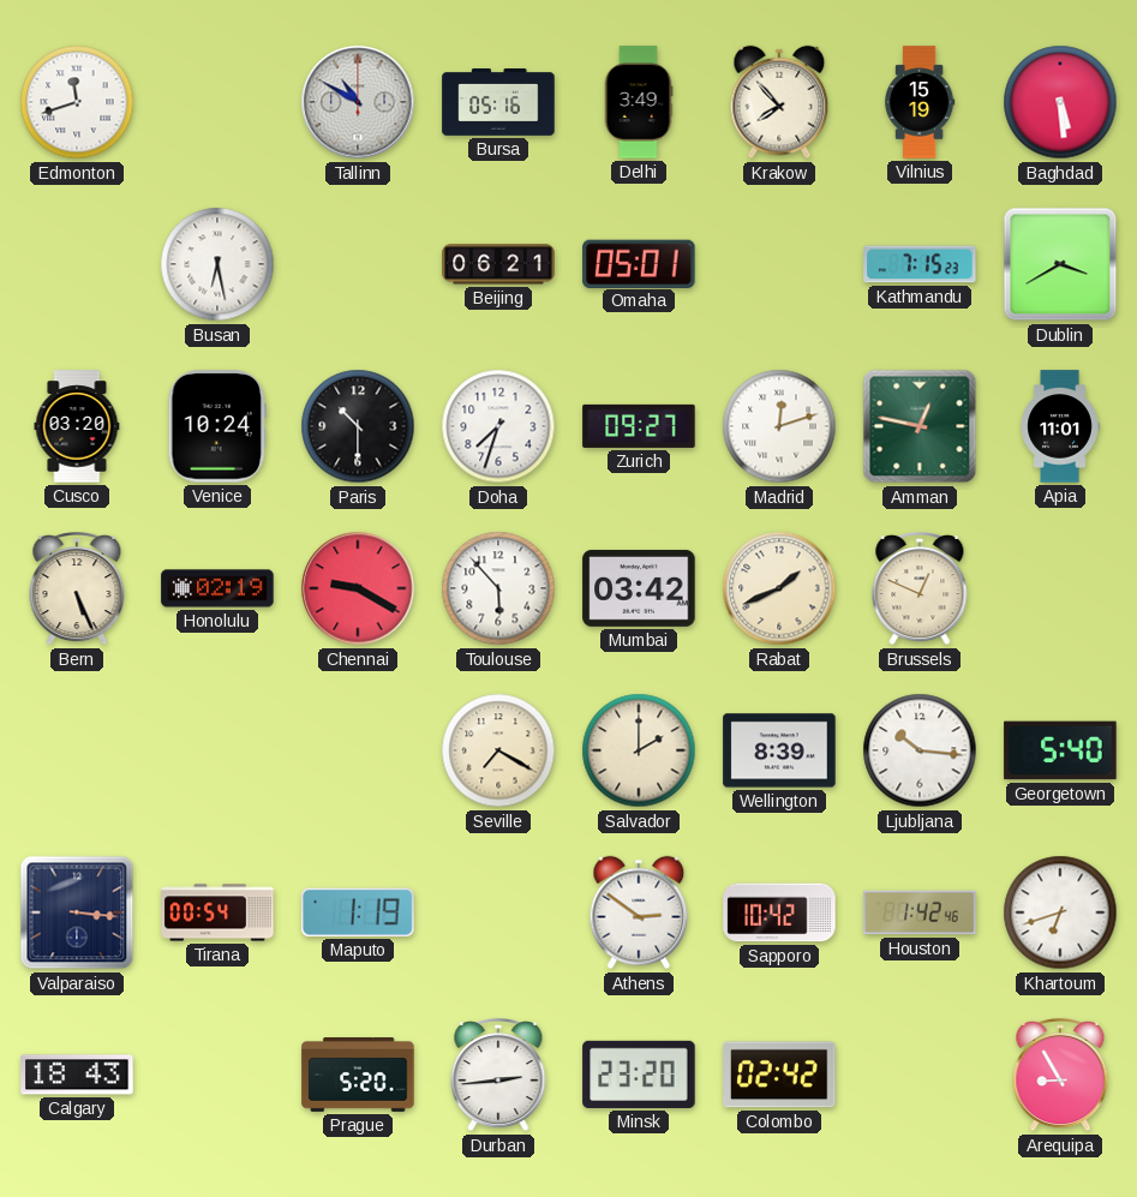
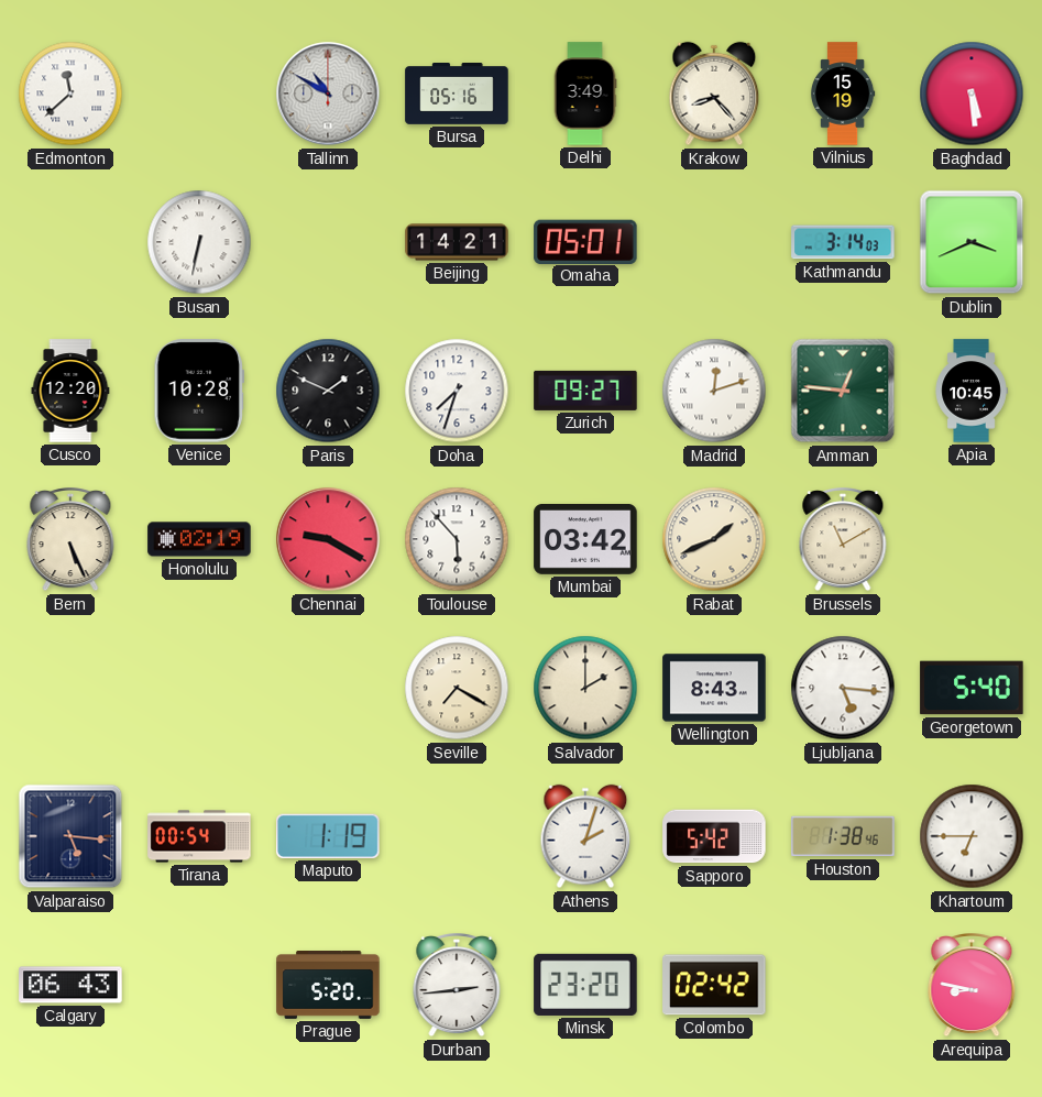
Edmonton: 11:42 -> 11:38
Krakow: 7:53 -> 8:23
Busan: 6:28 -> 6:32
Beijing: 06:21 -> 14:21
Kathmandu: 7:15 -> 3:14
Dublin: 3:40 -> 3:41
Cusco: 03:20 -> 12:20
Venice: 10:24 -> 10:28
Paris: 10:30 -> 1:49
Amman: 12:47 -> 12:46
Apia: 11:01 -> 10:45
Brussels: 12:49 -> 11:10
Wellington: 8:39 -> 8:43
Ljubljana: 10:16 -> 5:16
Valparaiso: 3:16 -> 5:16
Athens: 2:51 -> 2:03
Sapporo: 10:42 -> 5:42
Houston: 1:42 -> 1:38
Khartoum: 6:42 -> 6:45
Calgary: 18:43 -> 06:43
Arequipa: 8:55 -> 8:47
